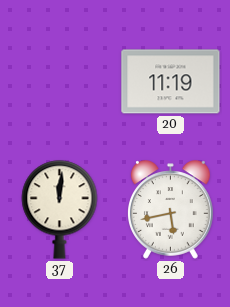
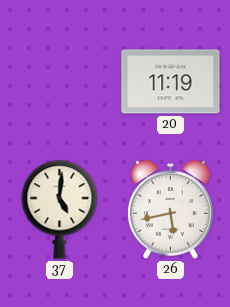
37: 12:01 -> 5:01
